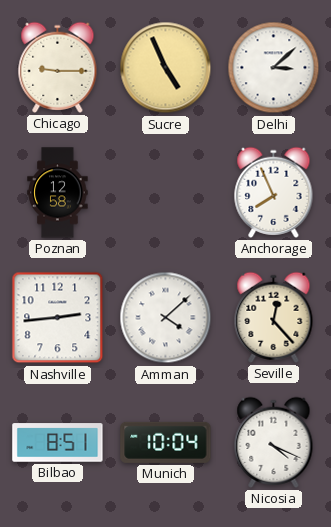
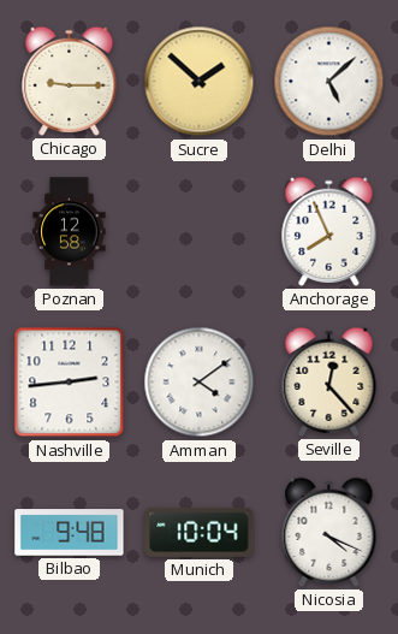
Sucre: 4:56 -> 1:52
Delhi: 3:08 -> 5:08
Amman: 4:08 -> 4:09
Bilbao: 8:51 -> 9:48
